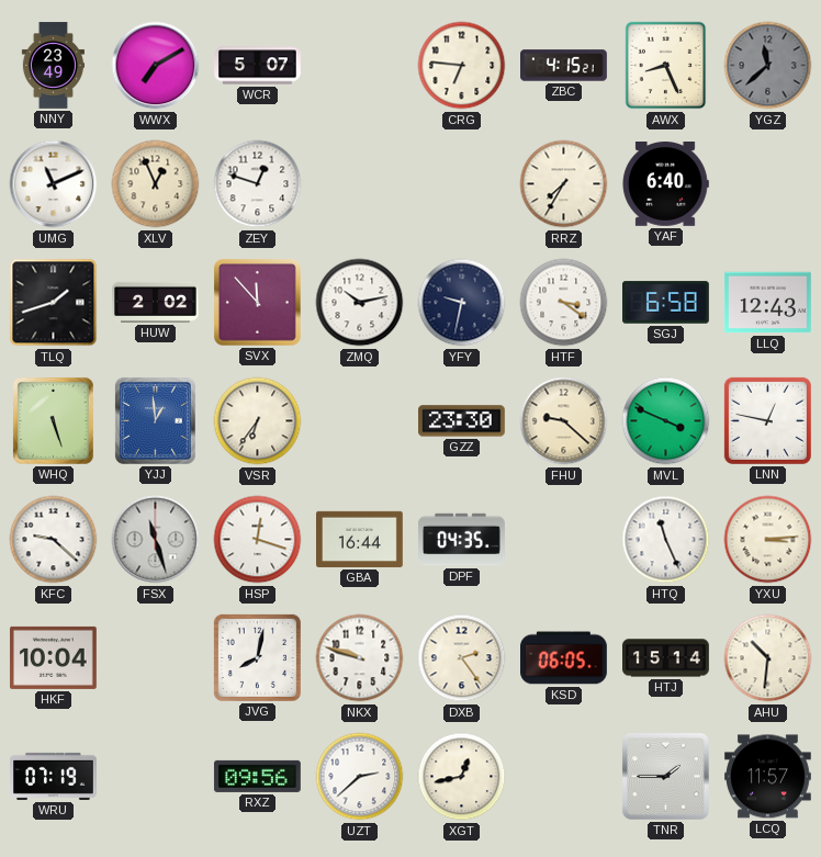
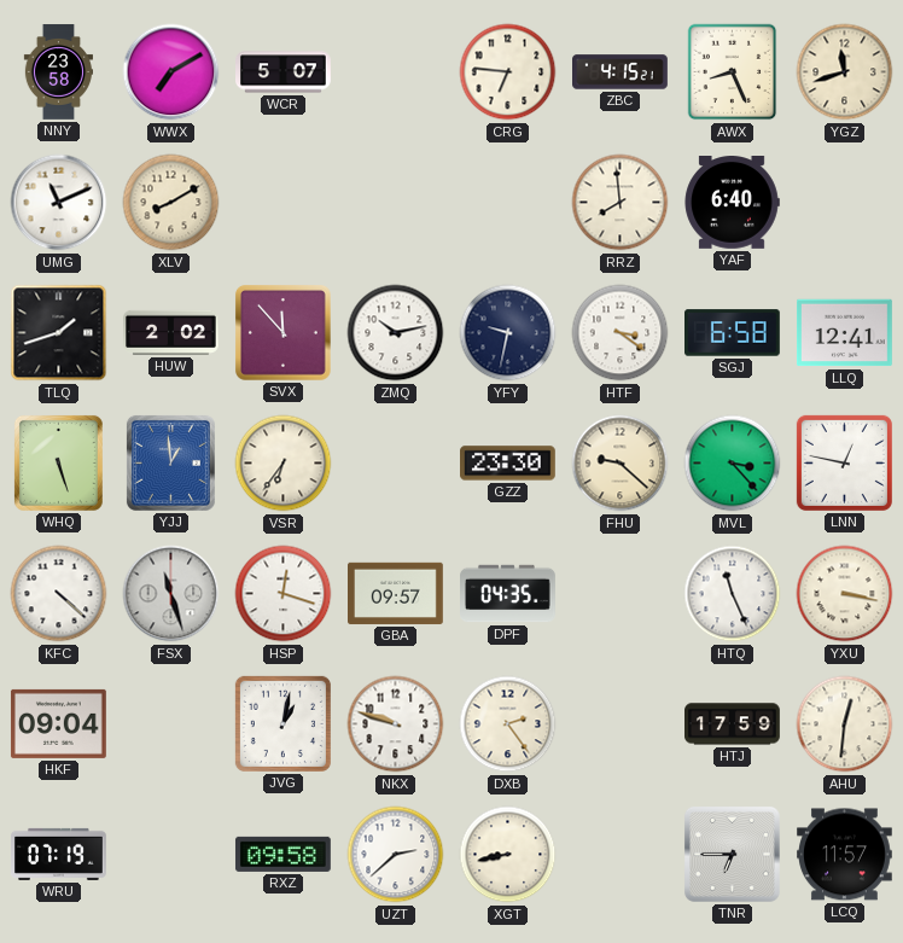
NNY: 23:49 -> 23:58
YGZ: 11:38 -> 11:42
YGZ dial: grey -> cream
XLV: 12:56 -> 8:10
ZEY: 12:48 -> none
RRZ: 7:35 -> 7:59
LLQ: 12:43 -> 12:41
MVL: 3:49 -> 3:23
KFC: 9:22 -> 4:22
GBA: 16:44 -> 09:57
YXU: 3:14 -> 3:17
HKF: 10:04 -> 09:04
JVG: 8:02 -> 1:02
KSD: 06:05 -> none
HTJ: 15:14 -> 17:59
AHU: 10:31 -> 12:31
RXZ: 09:56 -> 09:58
XGT: 12:43 -> 8:43
TNR: 1:45 -> 6:45
